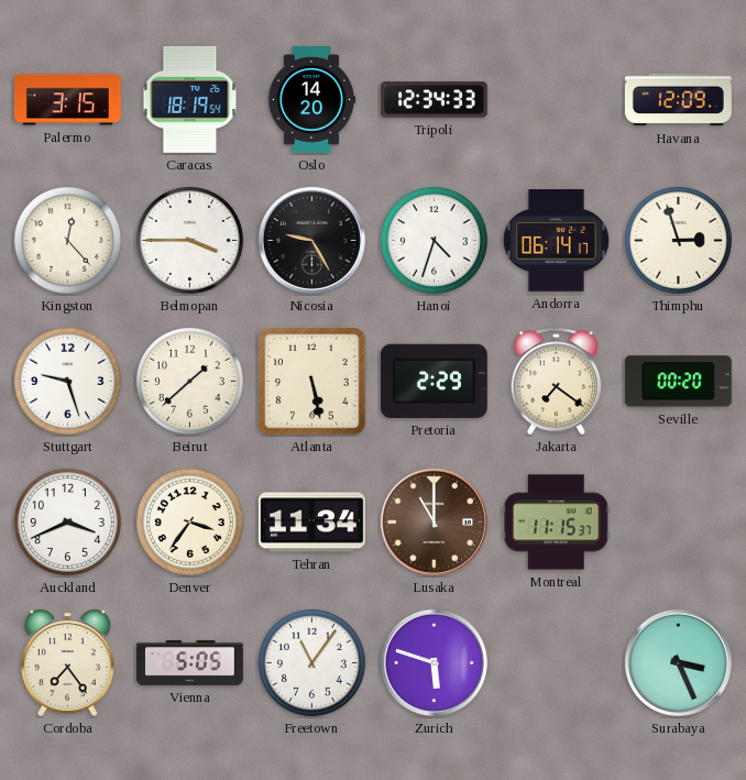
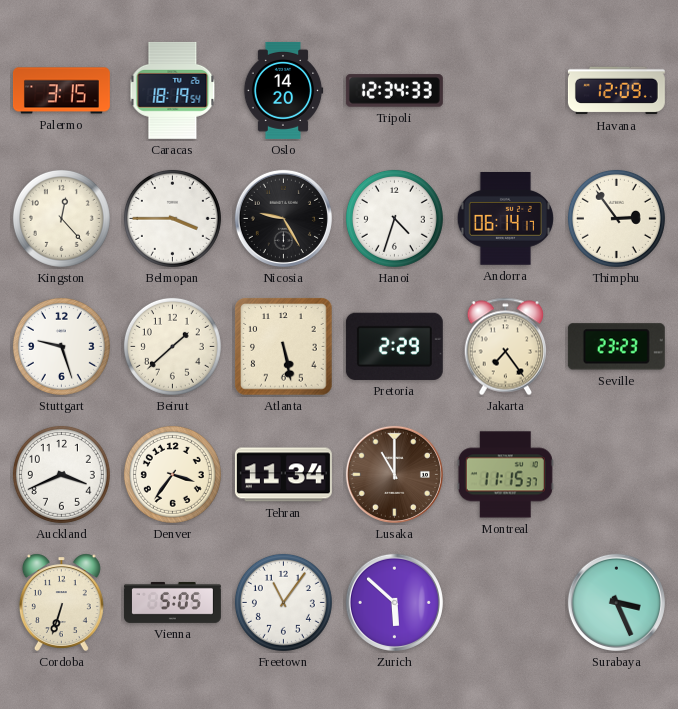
Thimphu: 2:57 -> 2:54
Jakarta: 7:21 -> 7:24
Seville: 00:20 -> 23:23
Cordoba: 7:24 -> 6:33
Zurich: 5:48 -> 5:52
